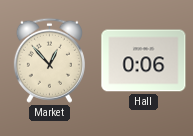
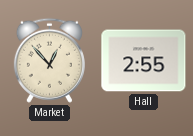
Hall: 0:06 -> 2:55
